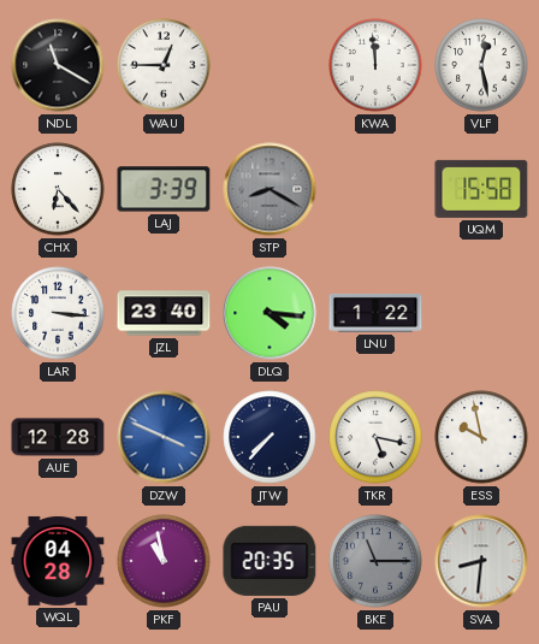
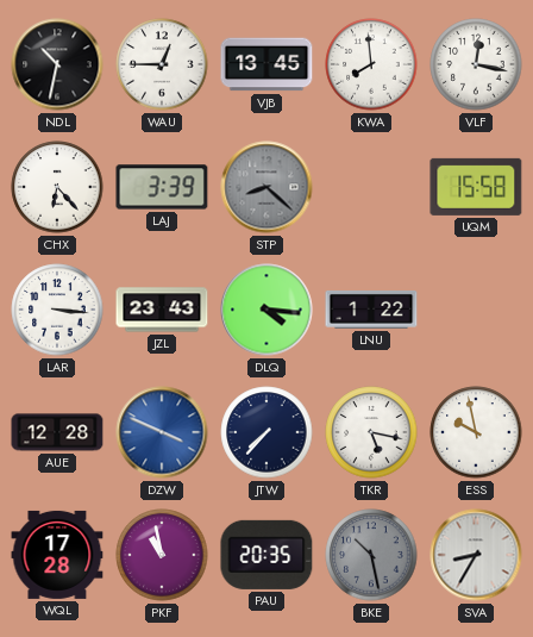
NDL: 11:20 -> 10:32
VJB: none -> 13:45
KWA: 11:59 -> 7:59
VLF: 12:28 -> 12:17
STP: 8:20 -> 8:22
JZL: 23:40 -> 23:43
WQL: 04:28 -> 17:28
BKE: 11:15 -> 10:28
SVA: 8:31 -> 8:35
